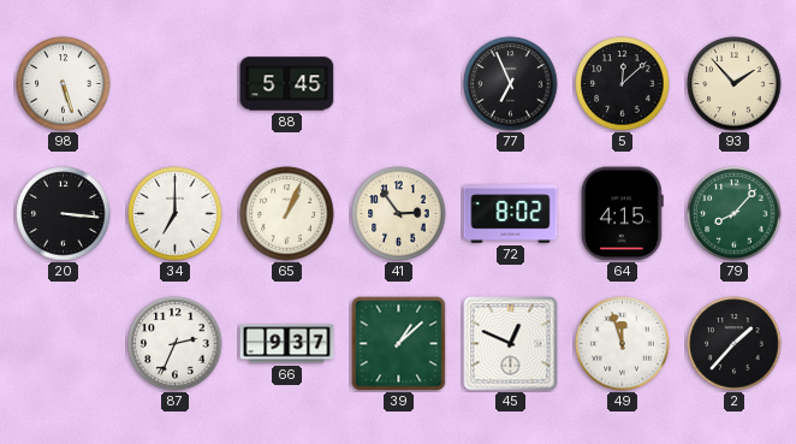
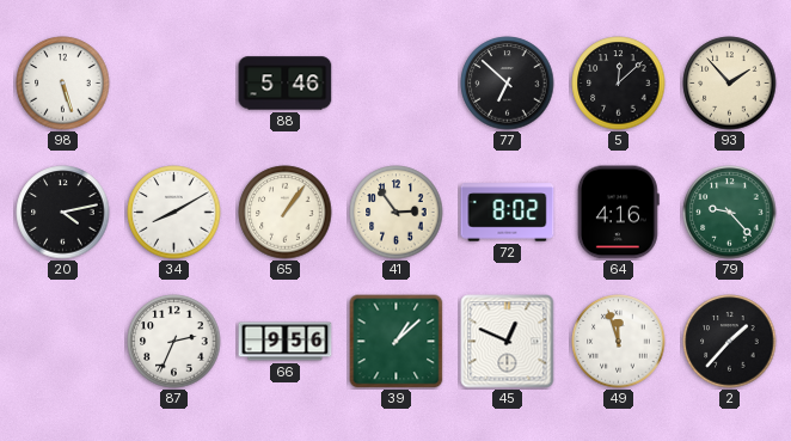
88: 5:45 -> 5:46
77: 6:56 -> 6:52
20: 3:16 -> 4:13
34: 7:00 -> 8:10
65: 1:04 -> 1:06
64: 4:15 -> 4:16
79: 8:07 -> 9:23
66: 9:37 -> 9:56
